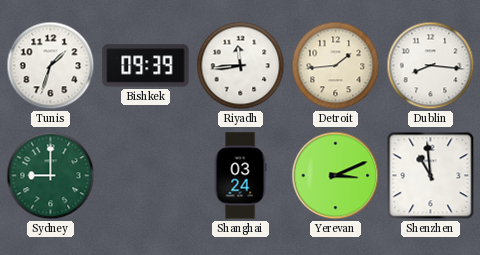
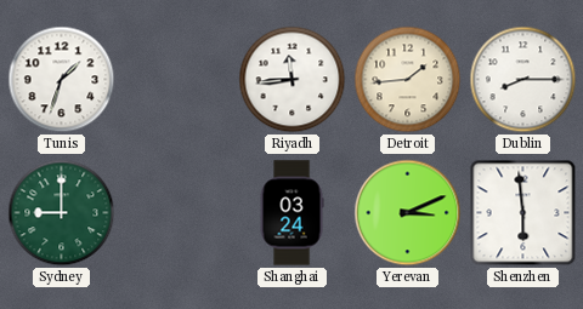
Bishkek: 09:39 -> none
Dublin: 8:16 -> 8:15
Shenzhen: 10:59 -> 5:59
